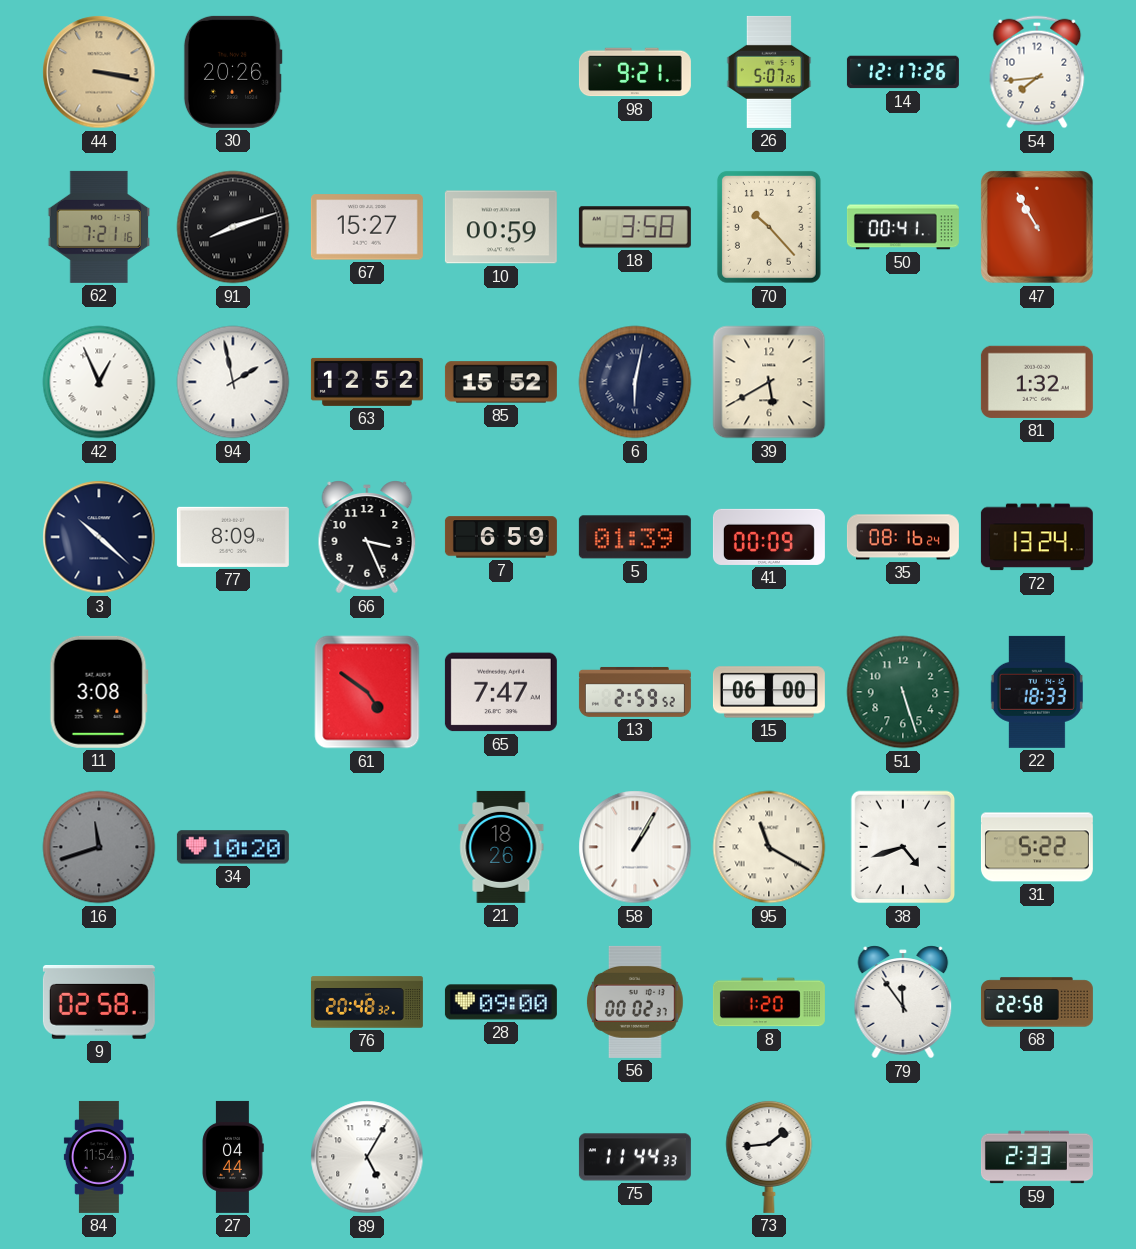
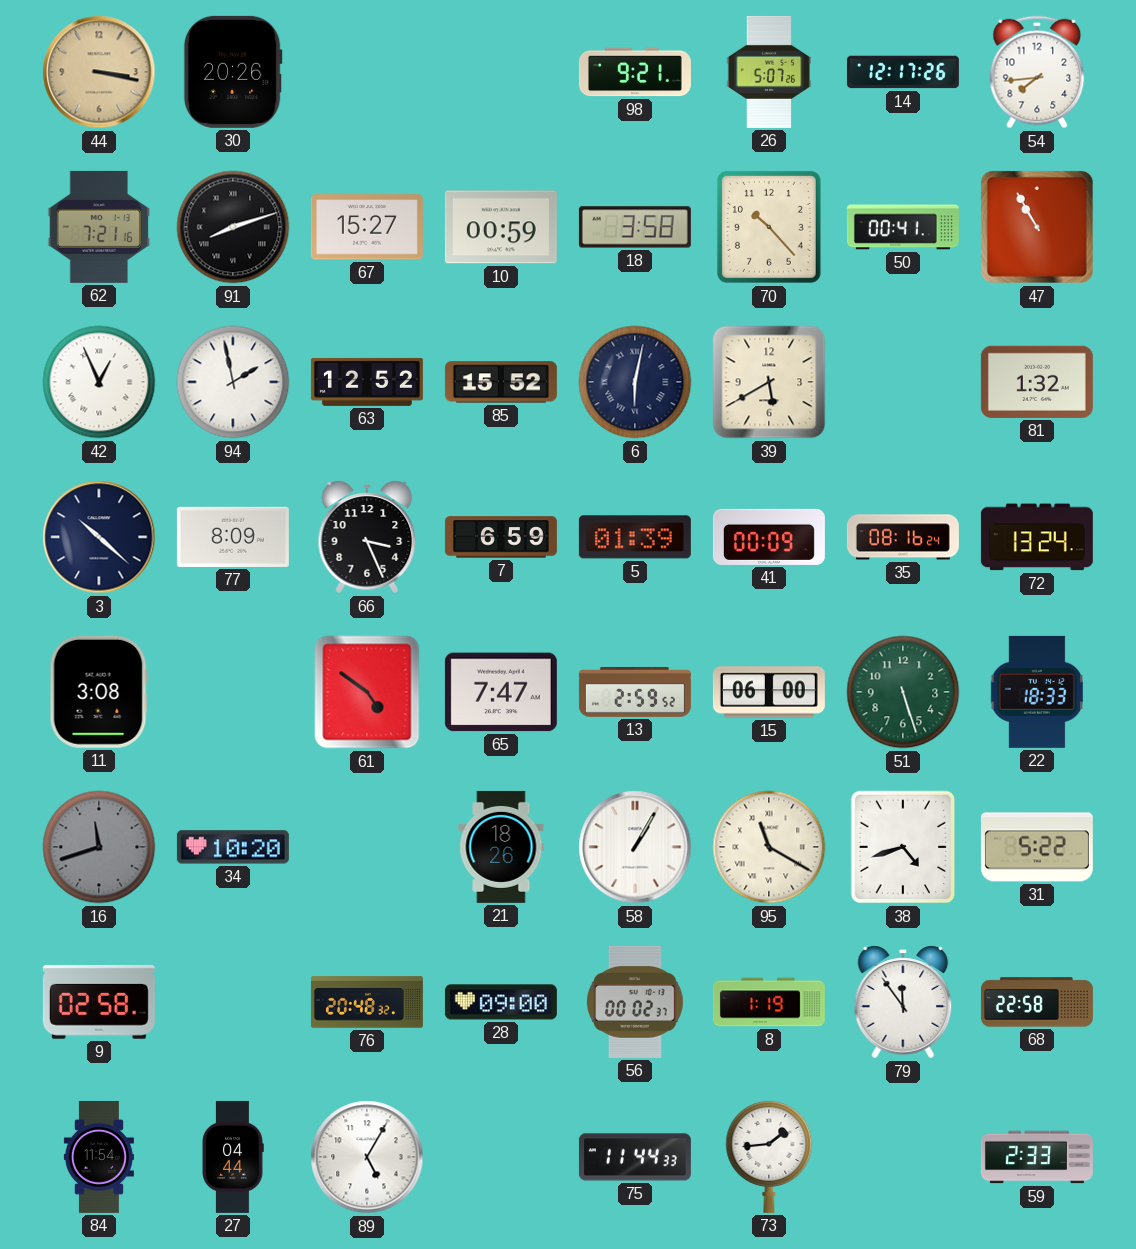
8: 1:20 -> 1:19
